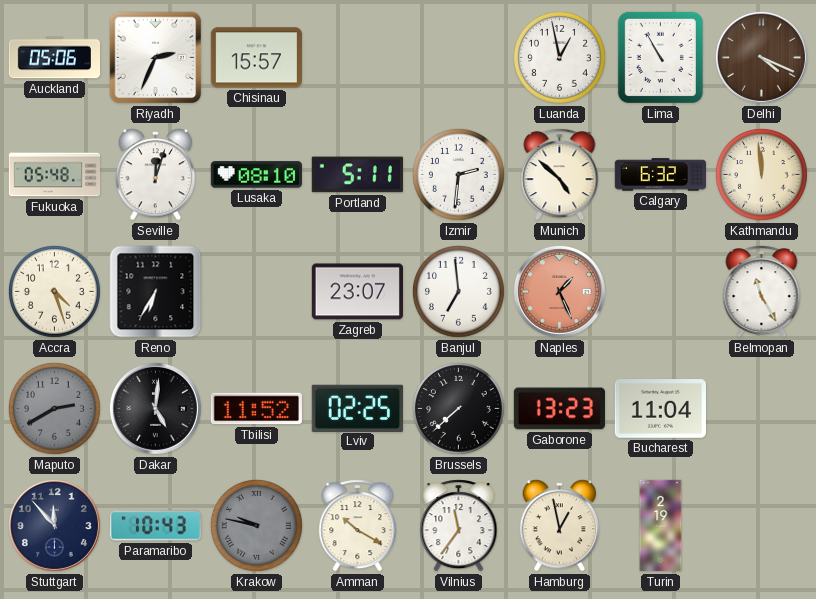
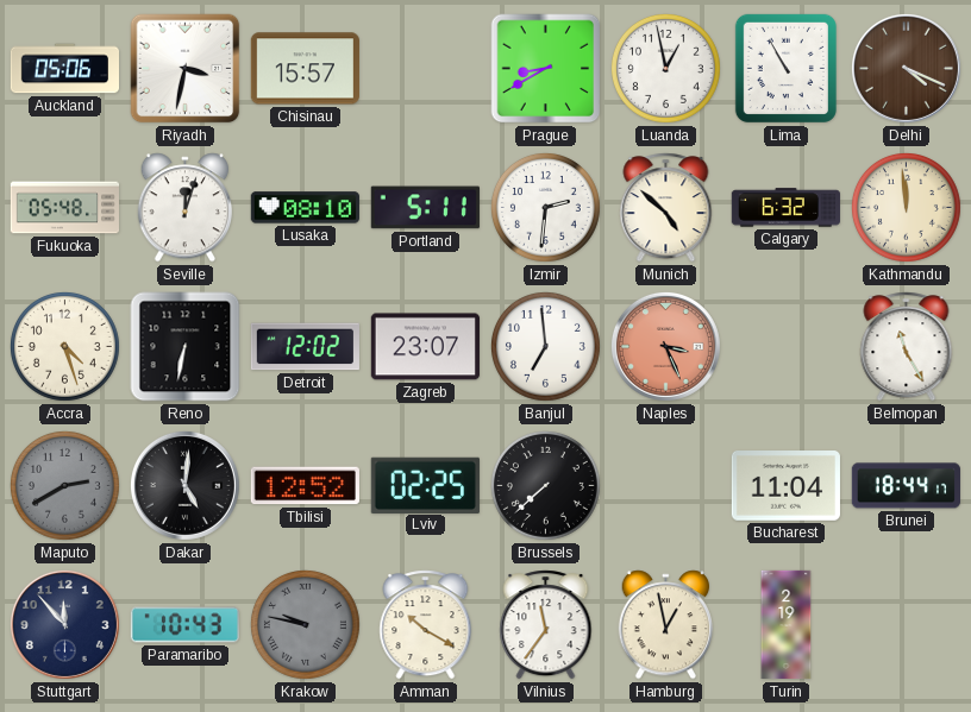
Riyadh: 2:34 -> 3:32
Prague: none -> 8:40
Reno: 6:35 -> 6:32
Detroit: none -> 12:02
Naples: 1:26 -> 3:26
Tbilisi: 11:52 -> 12:52
Gaborone: 13:23 -> none
Brunei: none -> 18:44
